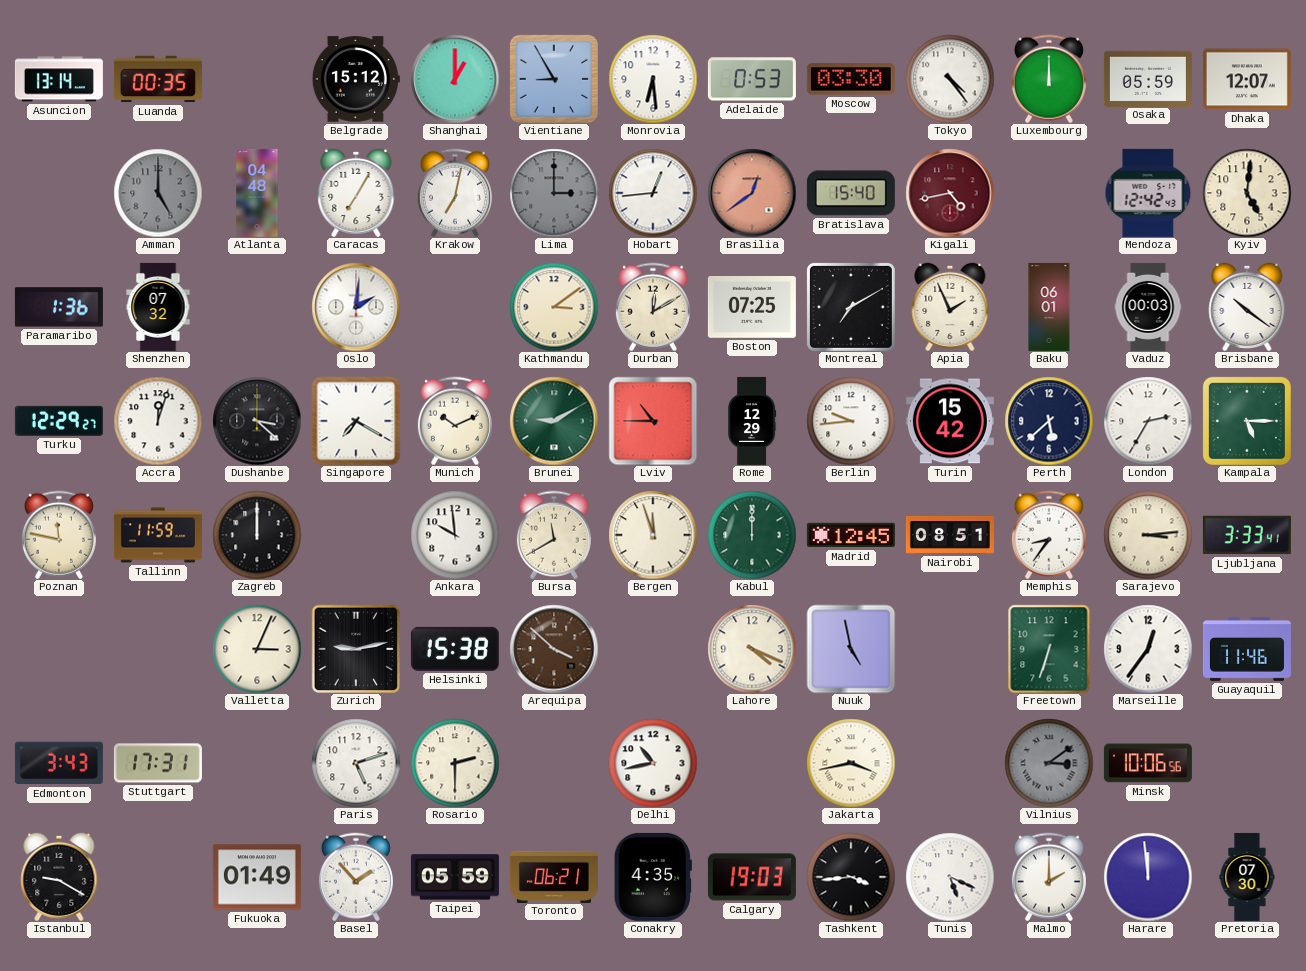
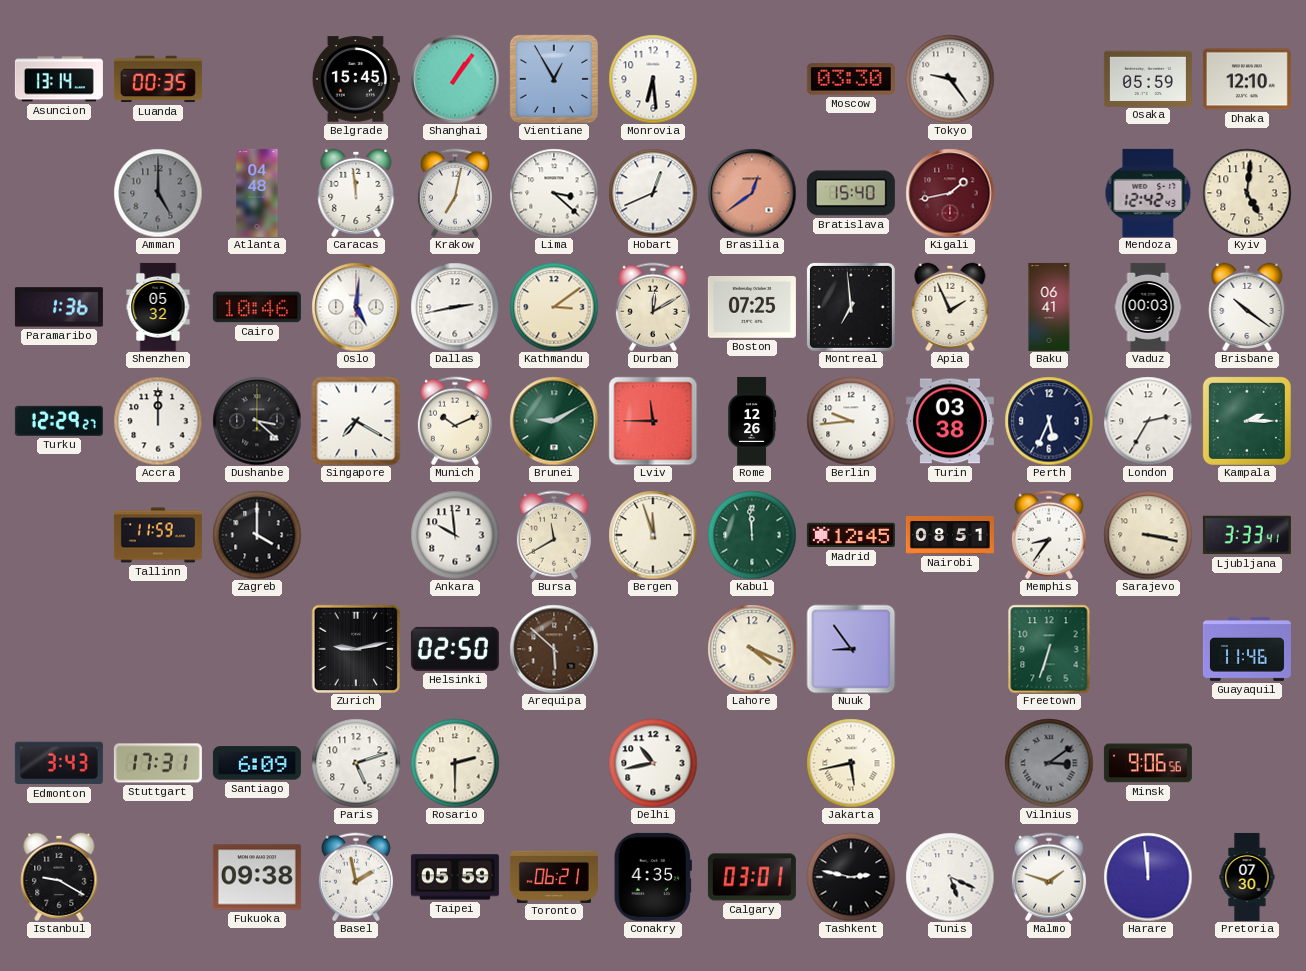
Belgrade: 15:12 -> 15:45
Shanghai: 1:00 -> 1:06
Vientiane: 8:55 -> 12:55
Adelaide: 0:53 -> none
Tokyo: 4:24 -> 9:24
Luxembourg: 12:00 -> none
Dhaka: 12:07 -> 12:10
Caracas: 7:05 -> 11:59
Lima: 3:00 -> 3:22
Lima dial: grey -> white
Hobart: 12:44 -> 12:41
Kigali: 4:43 -> 1:43
Shenzhen: 07:32 -> 05:32
Cairo: none -> 10:46
Oslo: 2:01 -> 5:01
Dallas: none -> 2:43
Montreal: 7:10 -> 6:59
Baku: 06:01 -> 06:41
Accra: 12:03 -> 12:00
Lviv: 10:45 -> 11:45
Rome: 12:29 -> 12:26
Turin: 15:42 -> 03:38
Perth: 5:38 -> 5:34
Kampala: 5:15 -> 2:15
Poznan: 11:47 -> none
Zagreb: 12:00 -> 4:00
Kabul: 12:00 -> 11:59
Sarajevo: 3:14 -> 3:17
Valletta: 3:04 -> none
Helsinki: 15:38 -> 02:50
Arequipa: 3:52 -> 5:52
Nuuk: 4:58 -> 8:54
Marseille: 12:36 -> none
Santiago: none -> 6:09
Jakarta: 3:43 -> 5:43
Minsk: 10:06 -> 9:06
Fukuoka: 01:49 -> 09:38
Basel: 1:53 -> 1:58
Calgary: 19:03 -> 03:01
Tashkent: 3:44 -> 2:47
Malmo: 2:00 -> 1:48
